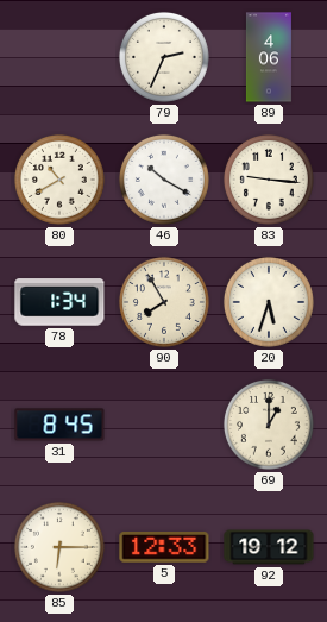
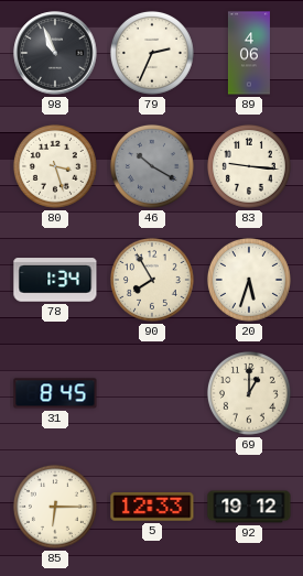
98: none -> 10:56
80: 10:40 -> 3:27
46 dial: white -> grey
